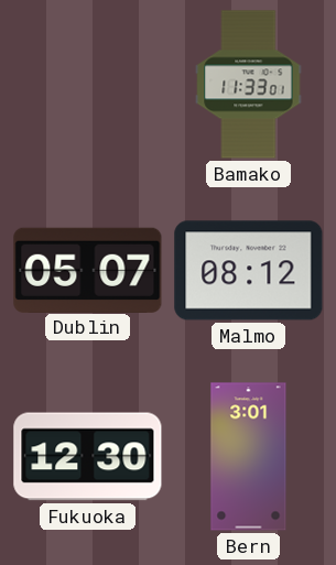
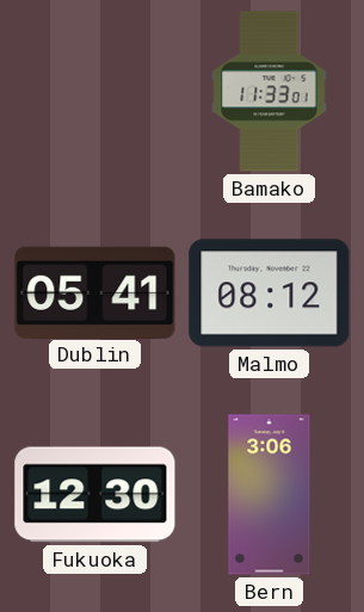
Dublin: 05:07 -> 05:41
Bern: 3:01 -> 3:06
